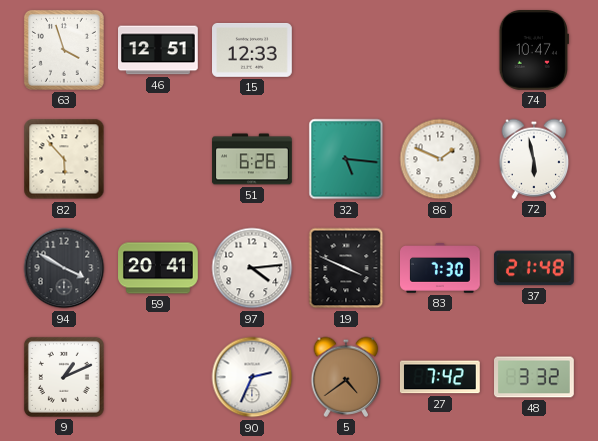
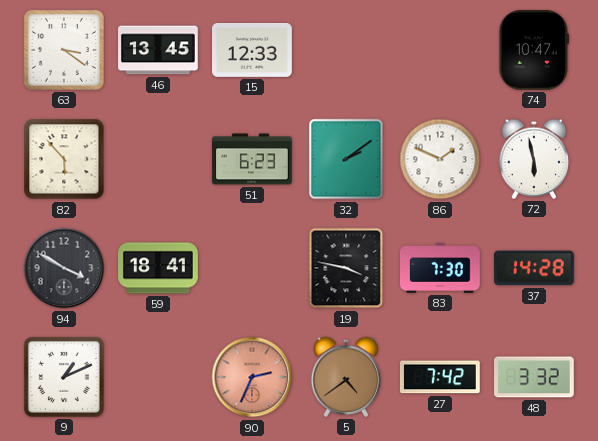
63: 3:57 -> 3:21
46: 12:51 -> 13:45
51: 6:26 -> 6:23
32: 5:16 -> 2:09
59: 20:41 -> 18:41
97: 4:14 -> none
19: 3:49 -> 3:47
37: 21:48 -> 14:28
90 dial: white -> salmon
